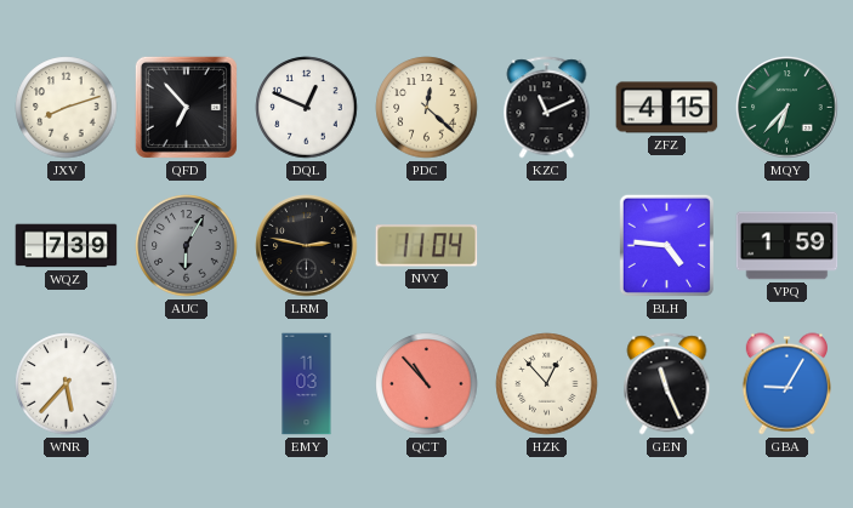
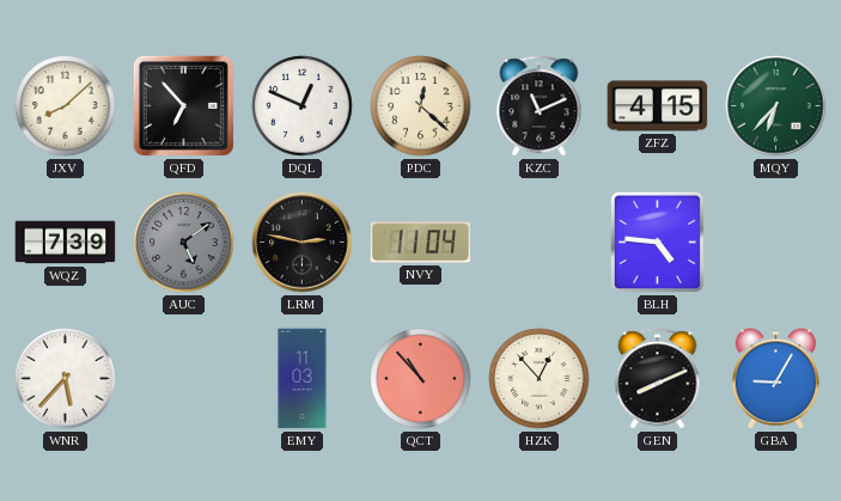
JXV: 8:12 -> 8:08
AUC: 6:05 -> 5:09
VPQ: 1:59 -> none
GEN: 11:26 -> 8:11
